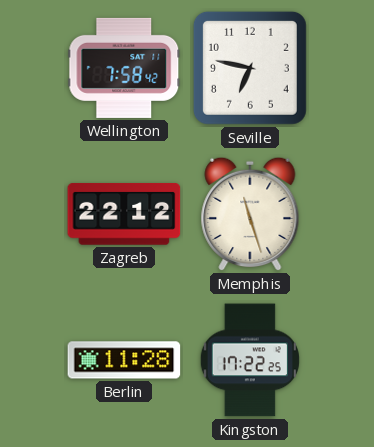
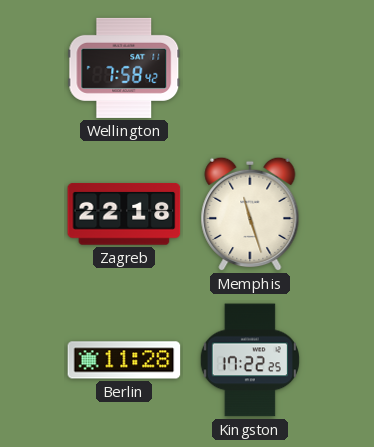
Seville: 6:47 -> none
Zagreb: 22:12 -> 22:18
